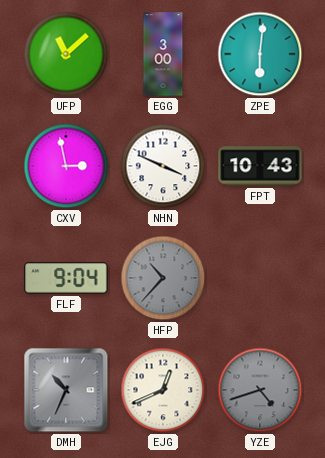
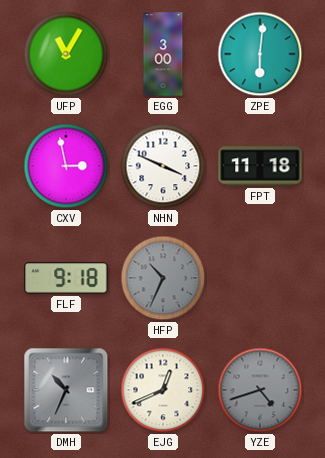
UFP: 11:08 -> 11:05
FPT: 10:43 -> 11:18
FLF: 9:04 -> 9:18
HFP: 10:37 -> 10:34
